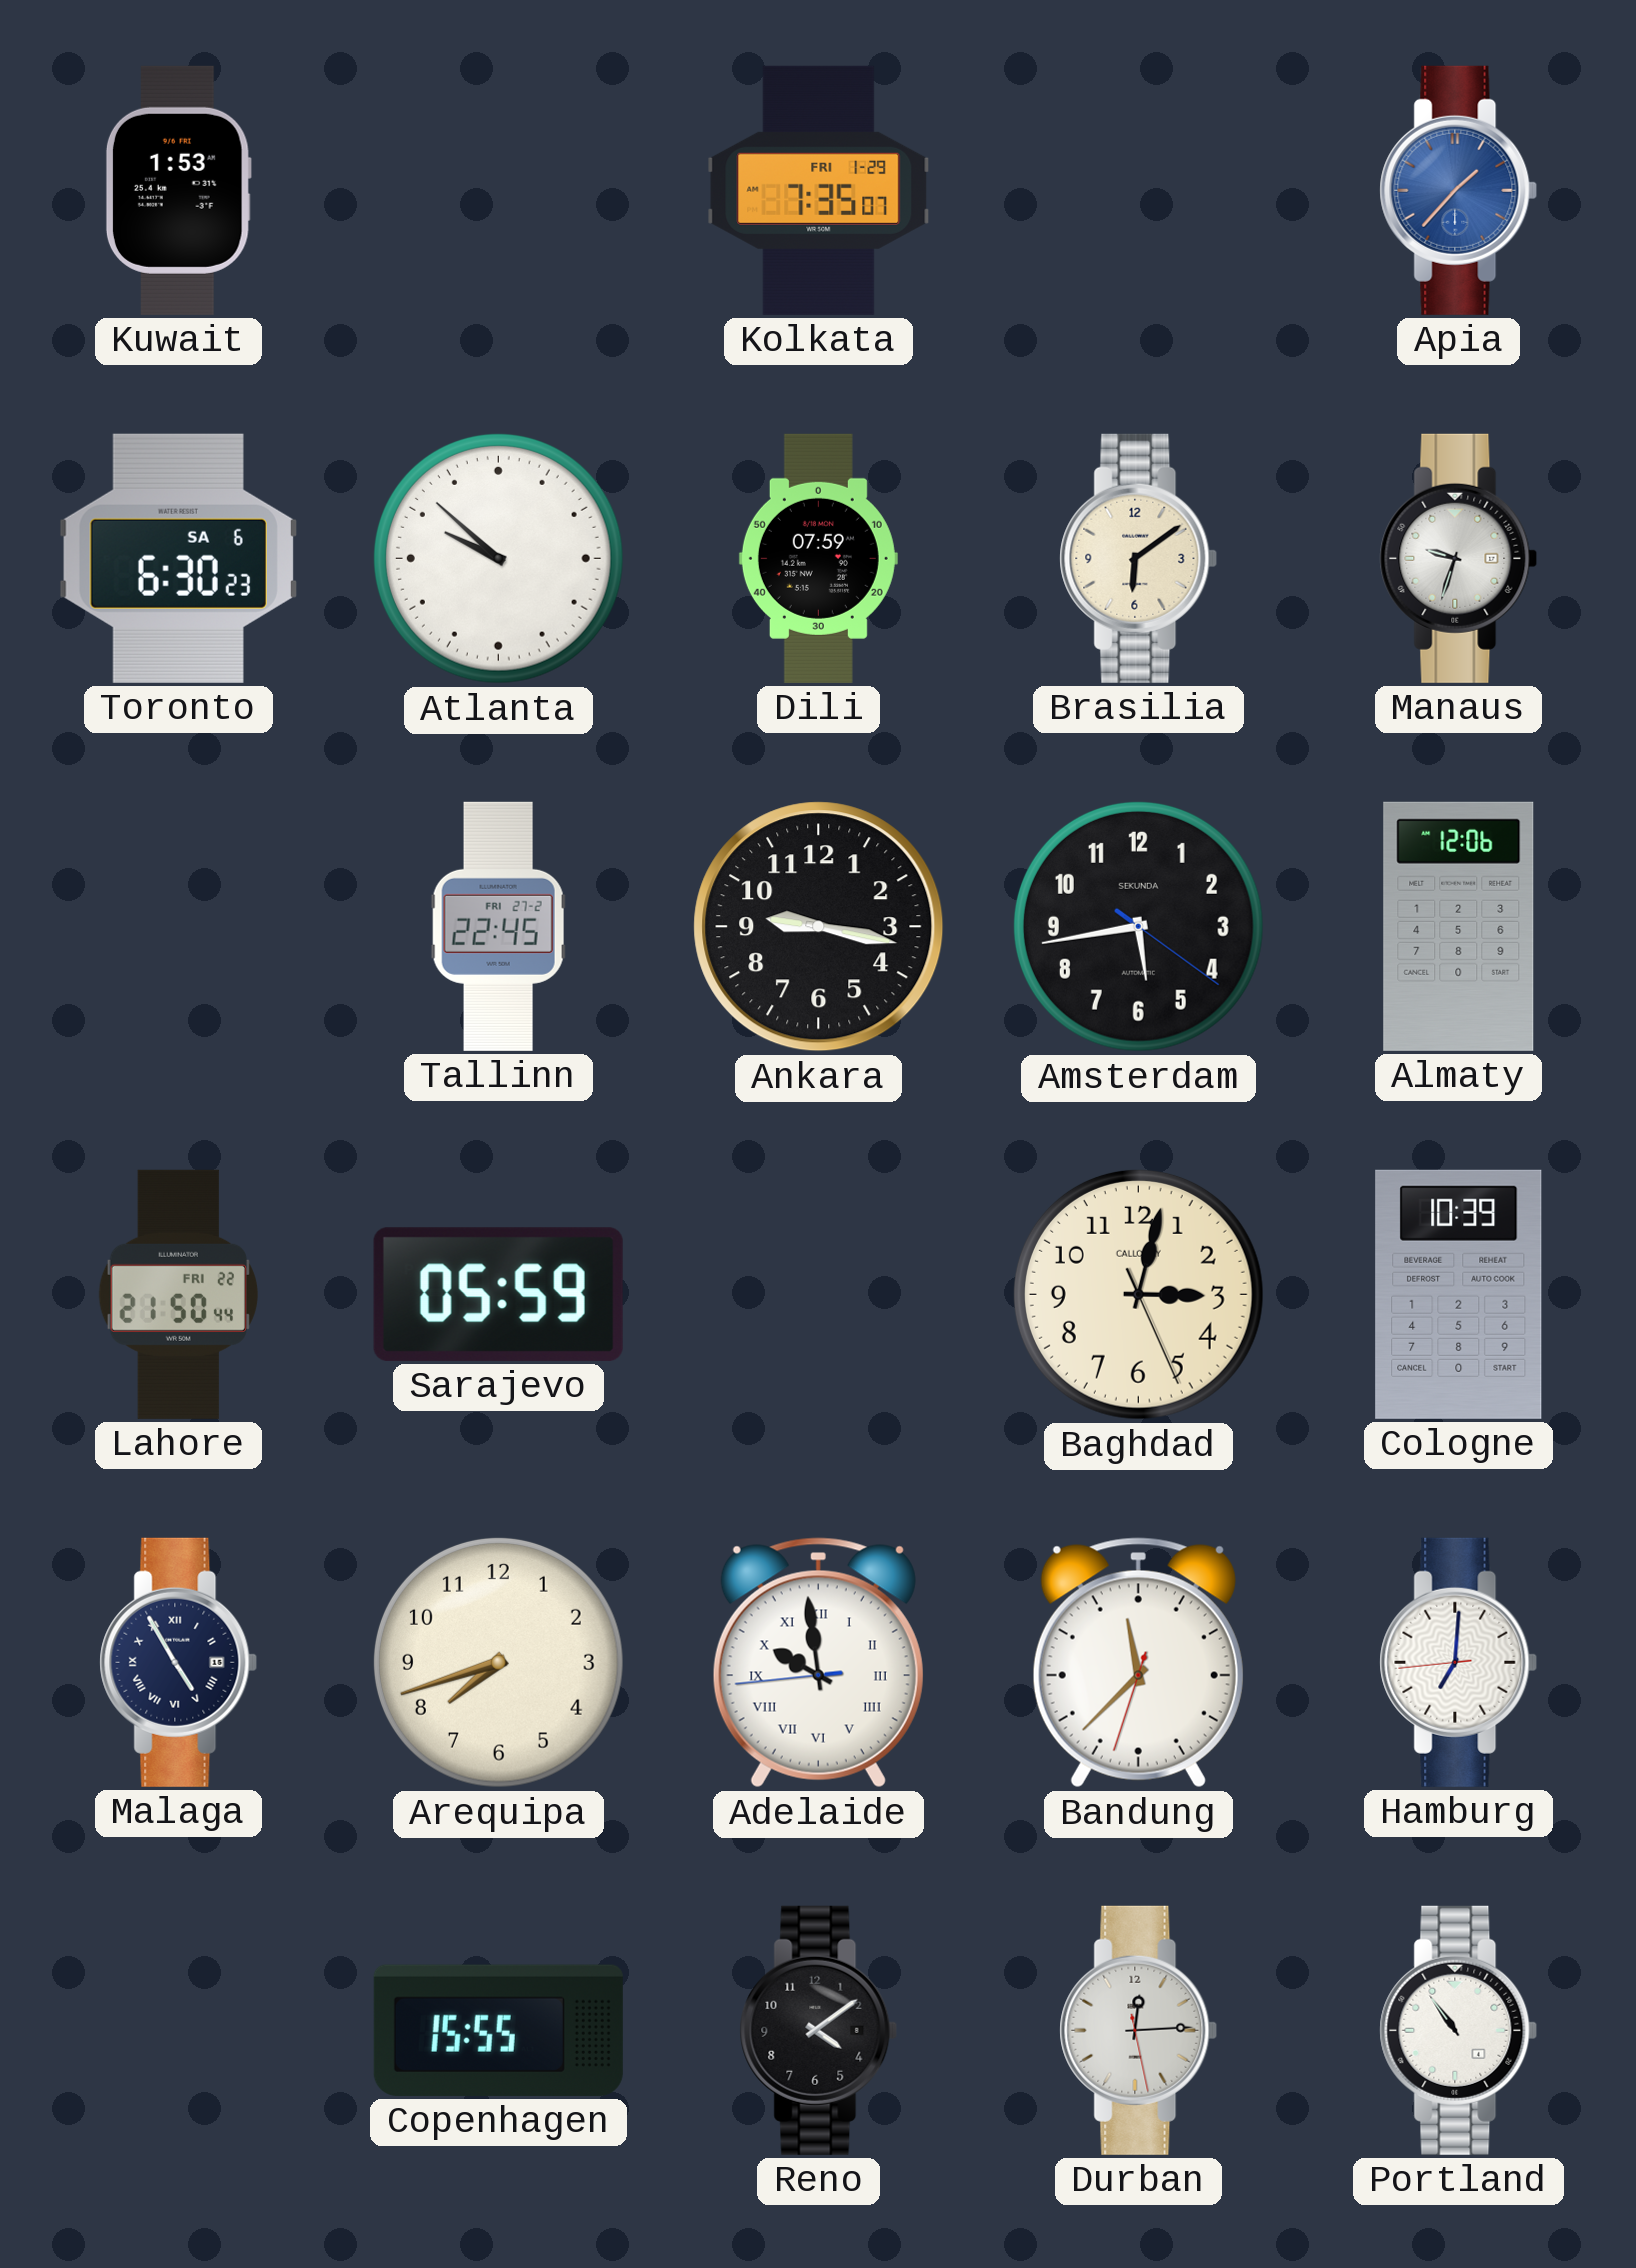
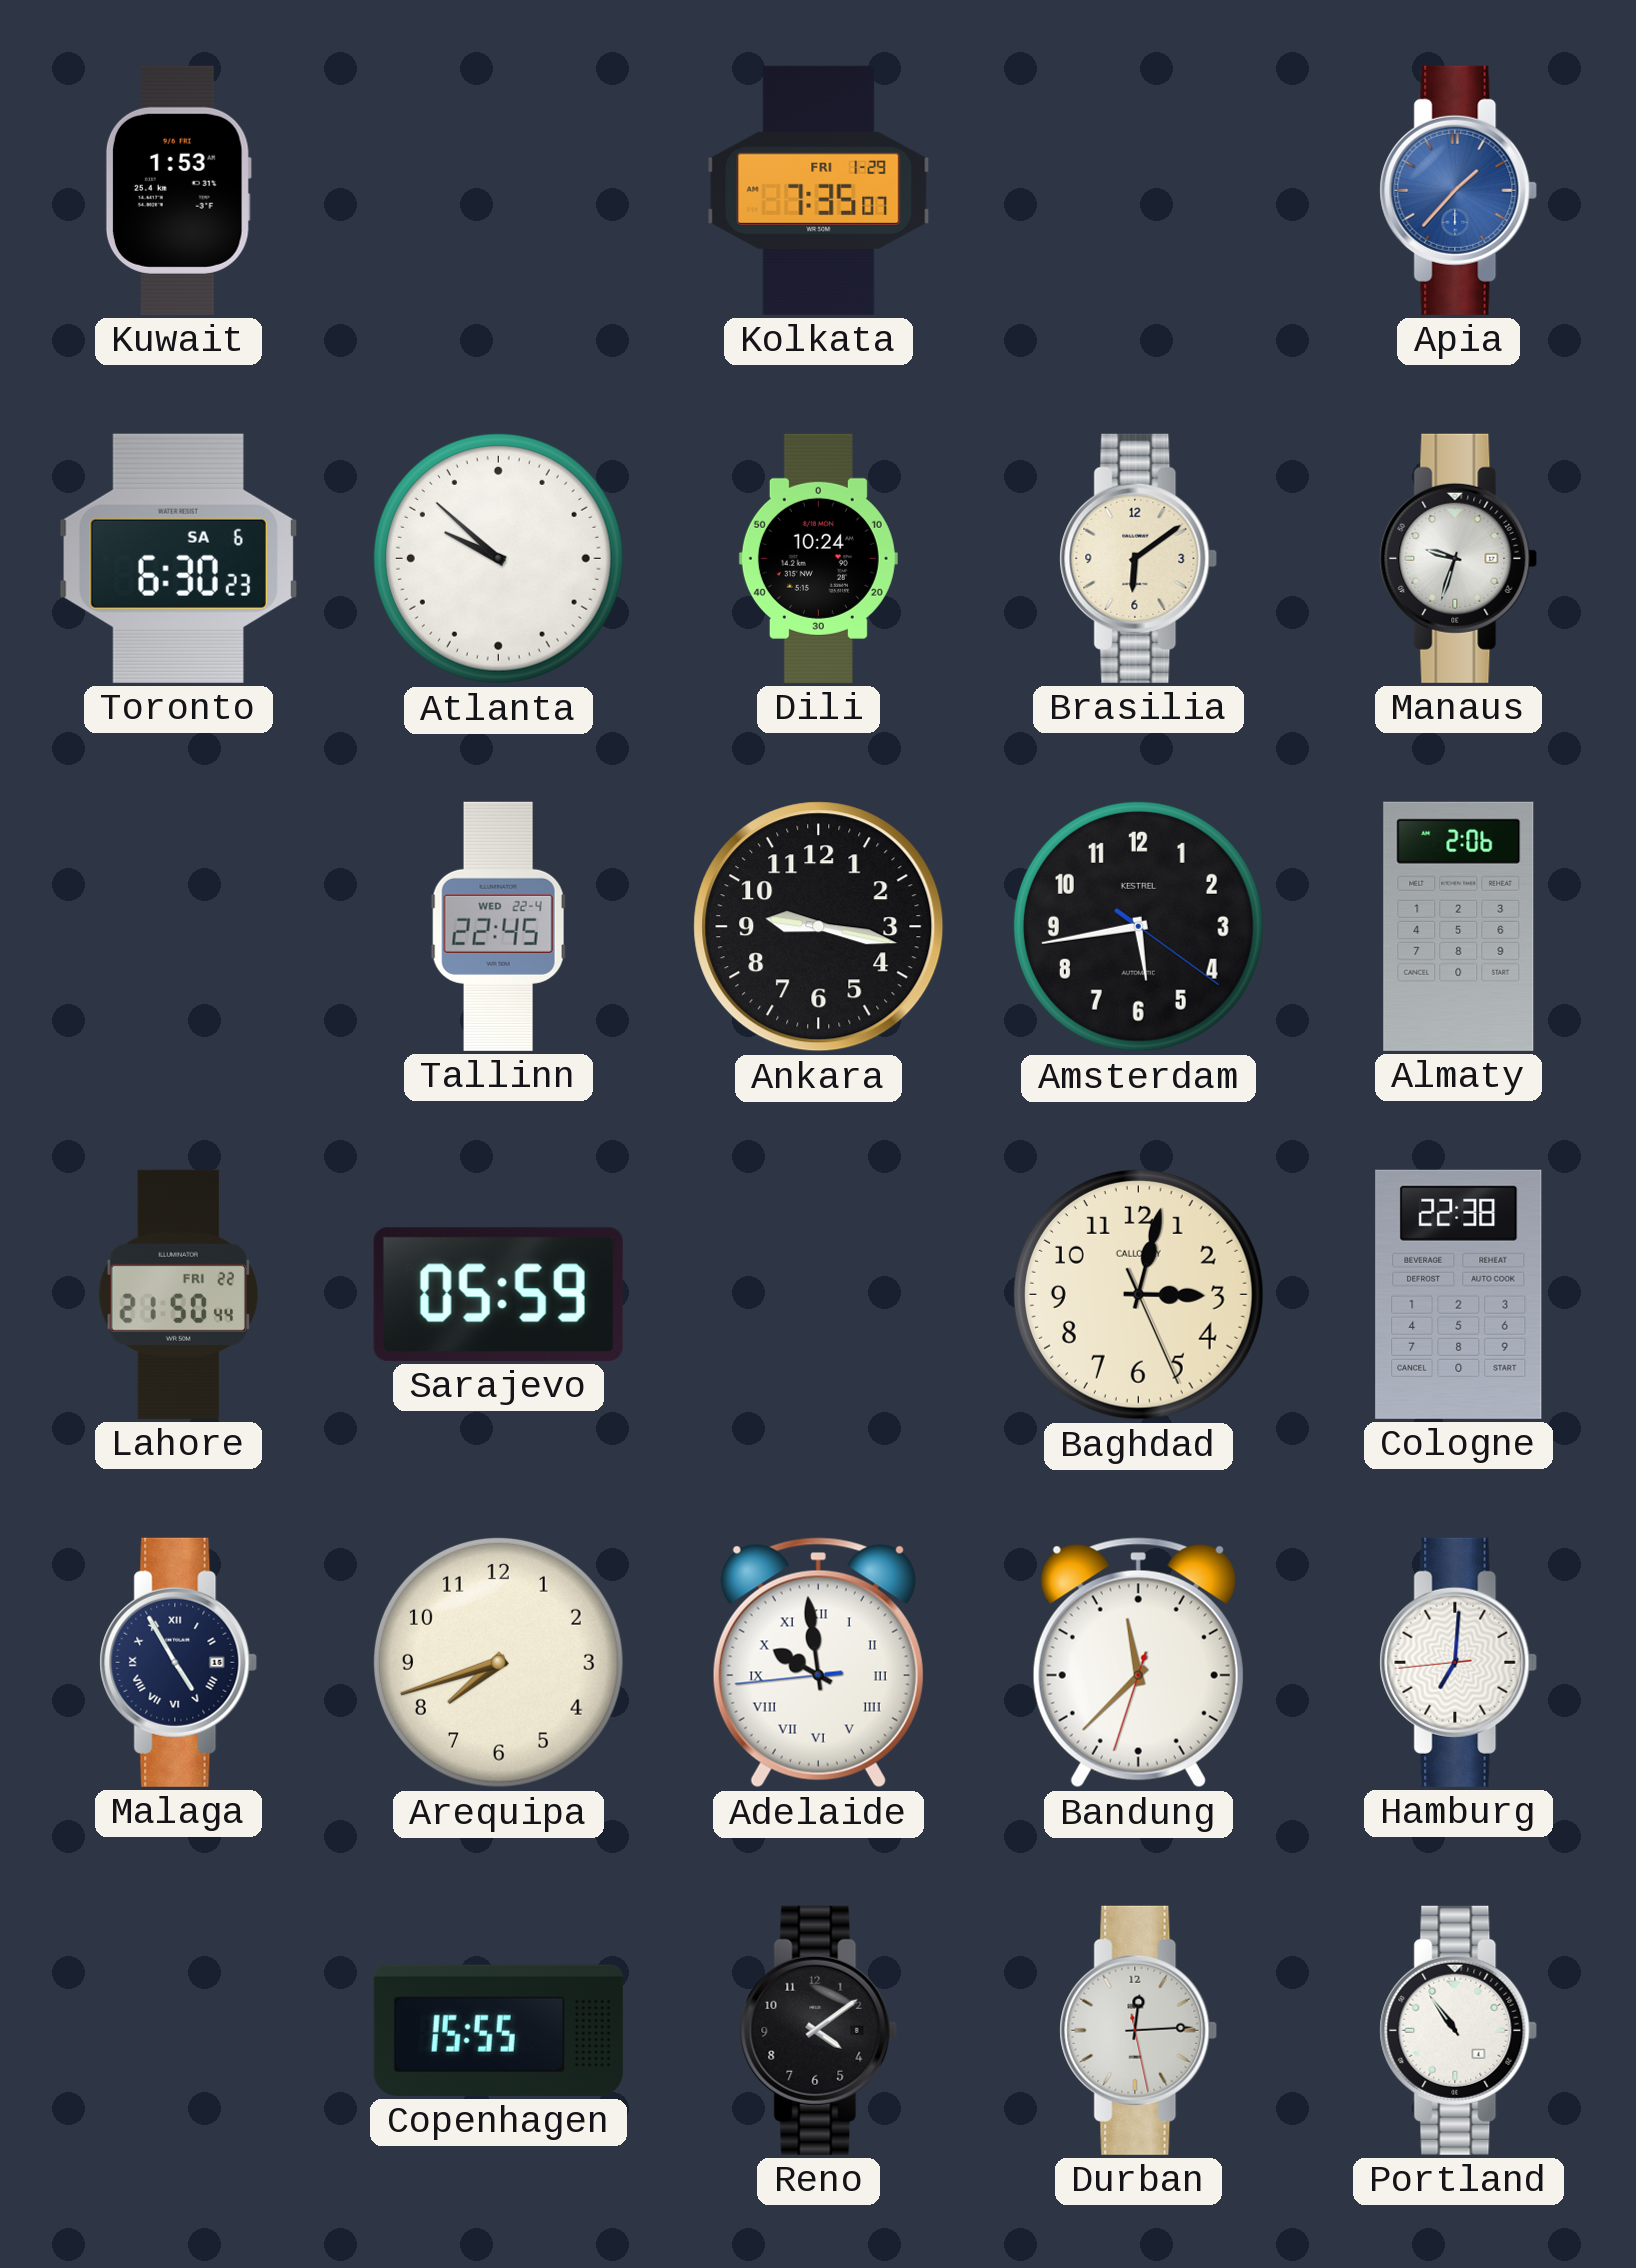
Dili: 07:59 -> 10:24
Tallinn date: FRI 27-2 -> WED 22-4
Amsterdam brand: SEKUNDA -> KESTREL
Almaty: 12:06 -> 2:06
Cologne: 10:39 -> 22:38
